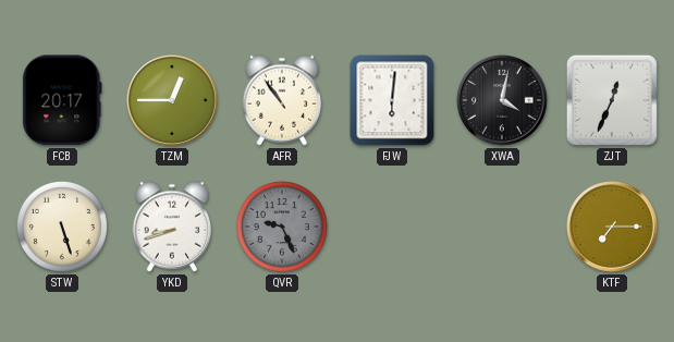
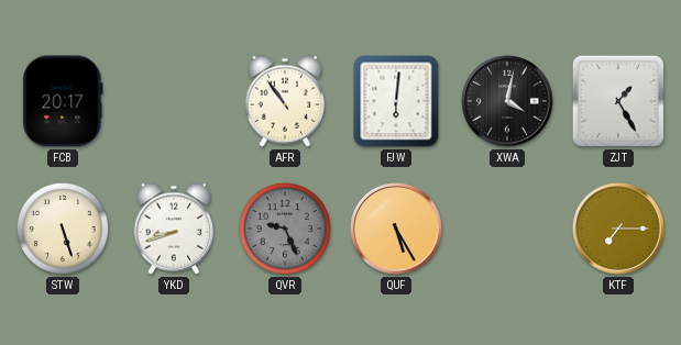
TZM: 12:45 -> none
ZJT: 12:34 -> 1:25
QUF: none -> 5:25
